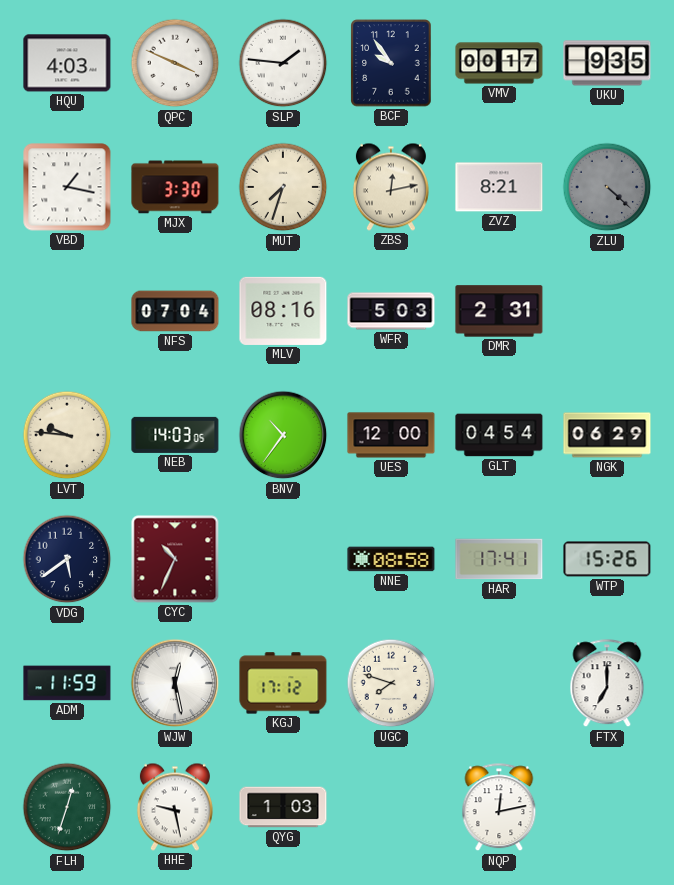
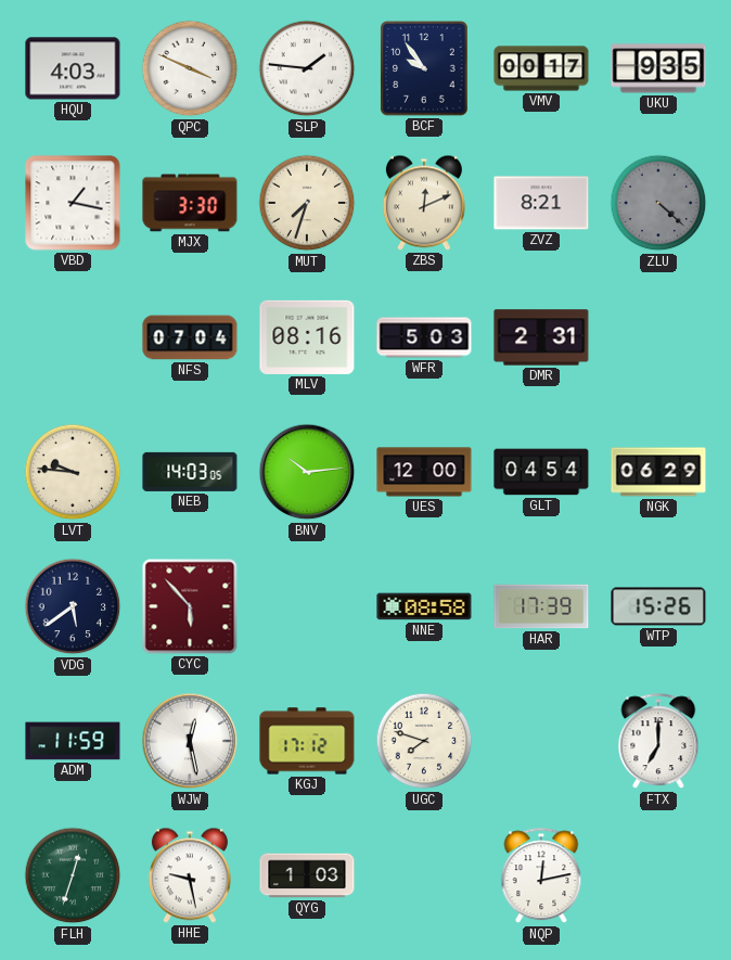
ZBS: 12:13 -> 12:11
BNV: 10:36 -> 10:14
CYC: 10:34 -> 5:53
HAR: 17:41 -> 17:39
